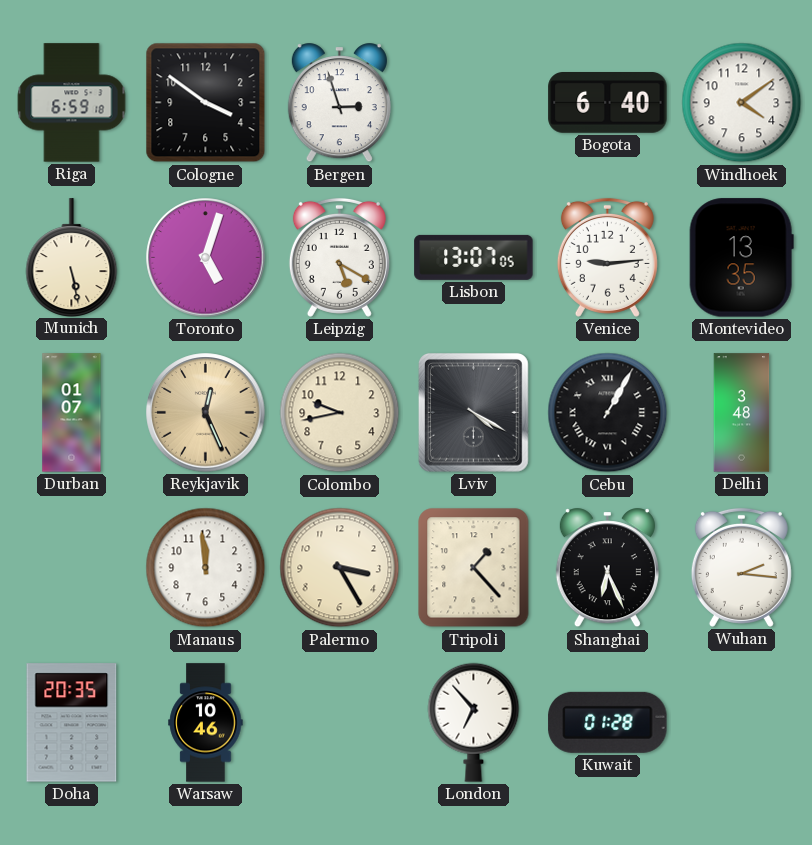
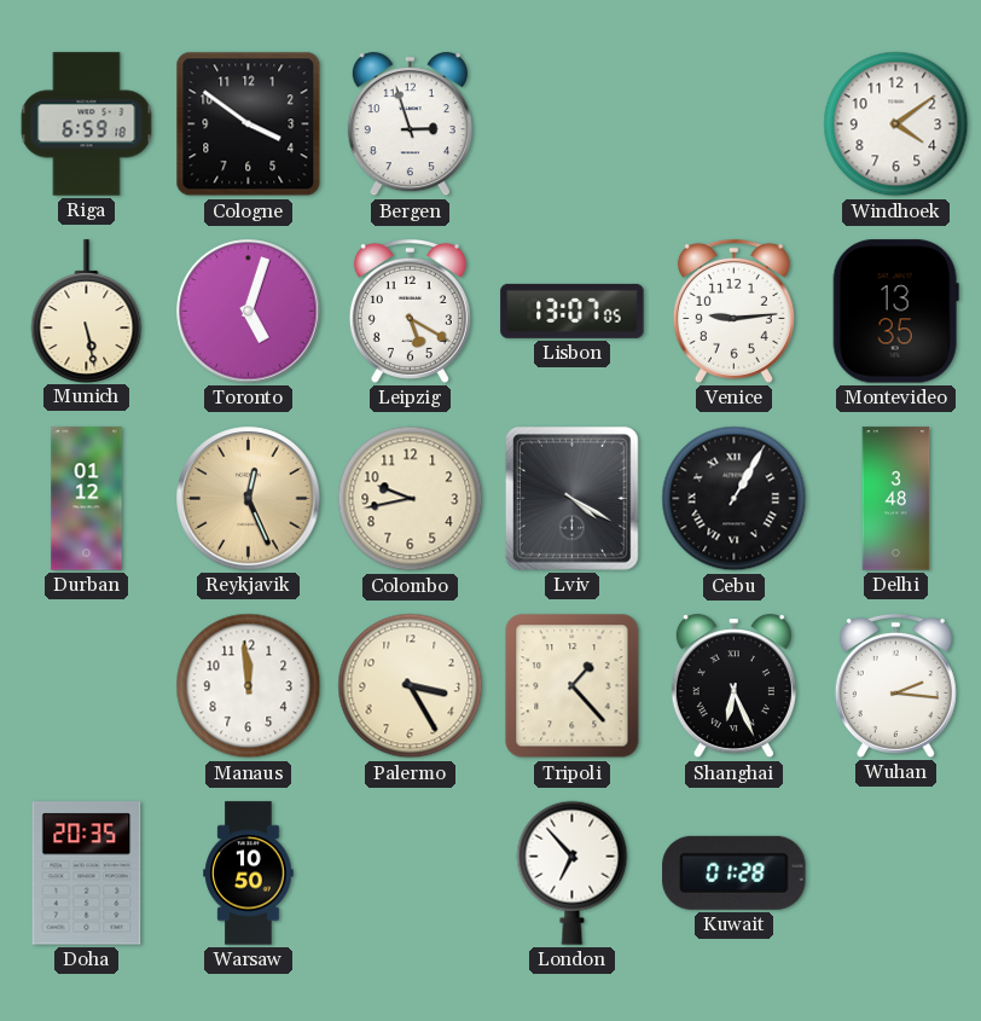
Bogota: 6:40 -> none
Durban: 01:07 -> 01:12
Warsaw: 10:46 -> 10:50
